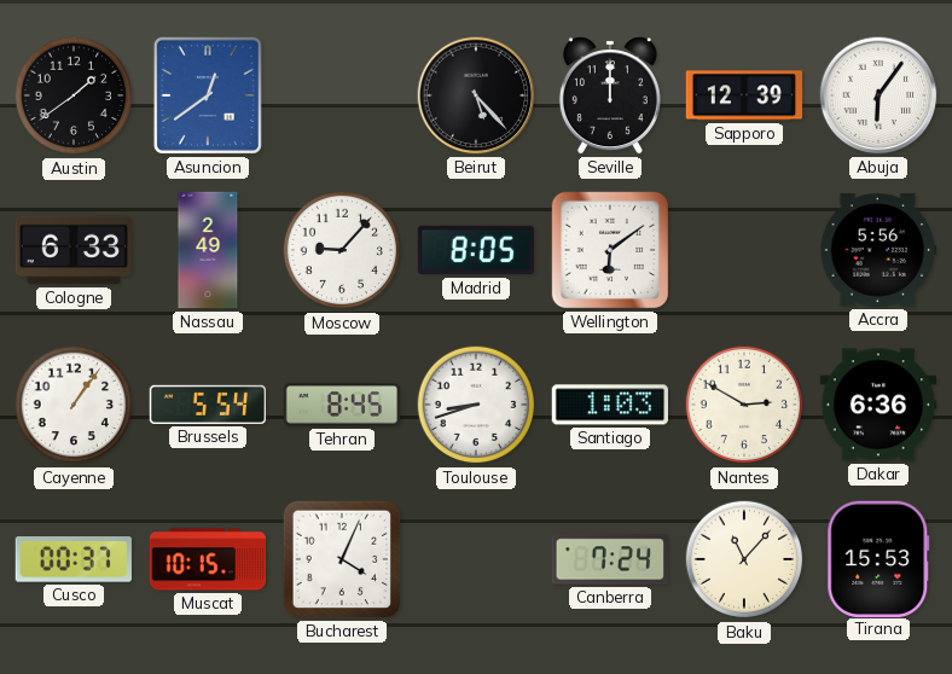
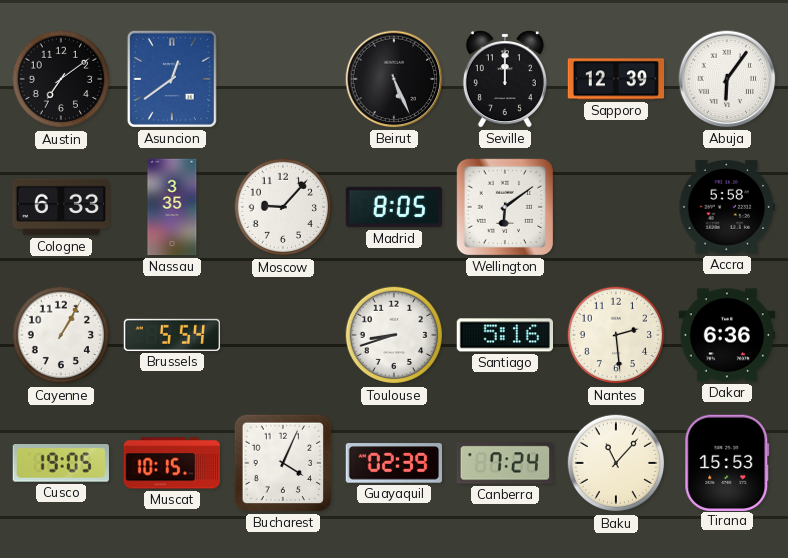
Austin: 1:39 -> 7:09
Beirut: 5:23 -> 5:26
Nassau: 2:49 -> 3:35
Accra: 5:56 -> 5:58
Cayenne: 1:06 -> 1:05
Tehran: 8:45 -> none
Santiago: 1:03 -> 5:16
Nantes: 2:50 -> 2:29
Cusco: 00:37 -> 19:05
Guayaquil: none -> 02:39
